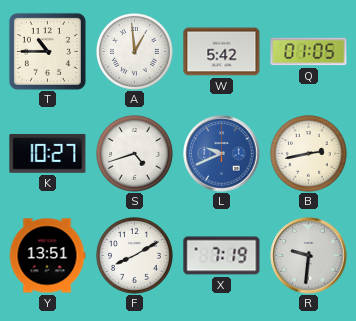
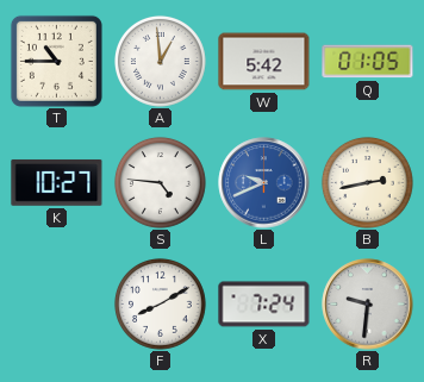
S: 4:42 -> 4:46
Y: 13:51 -> none
X: 7:19 -> 7:24
